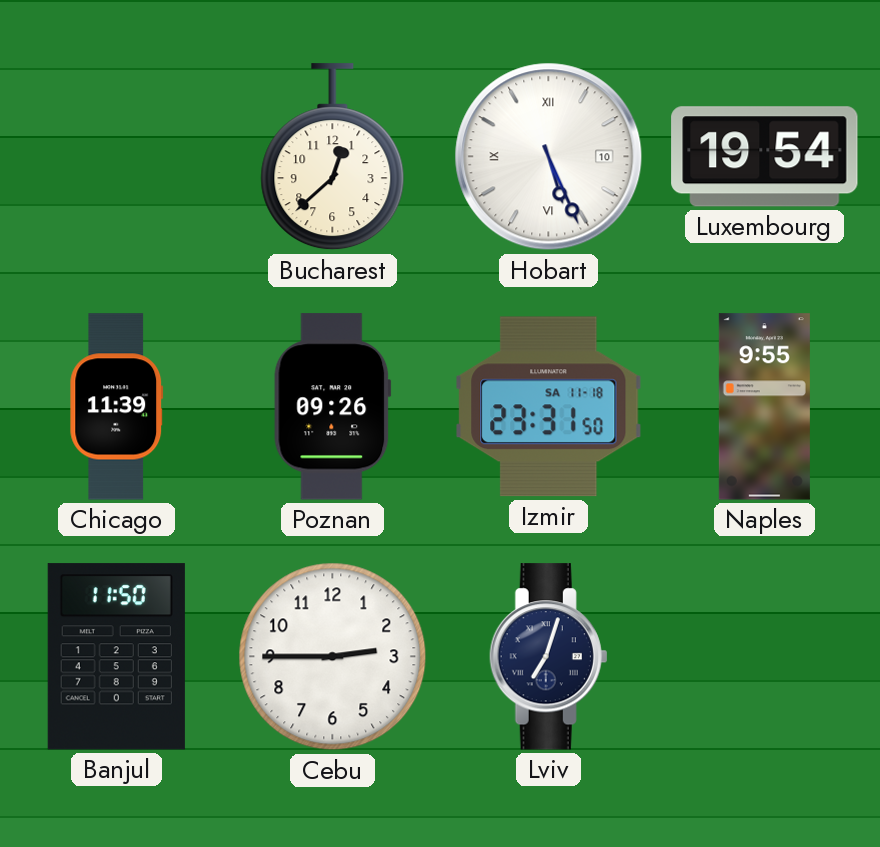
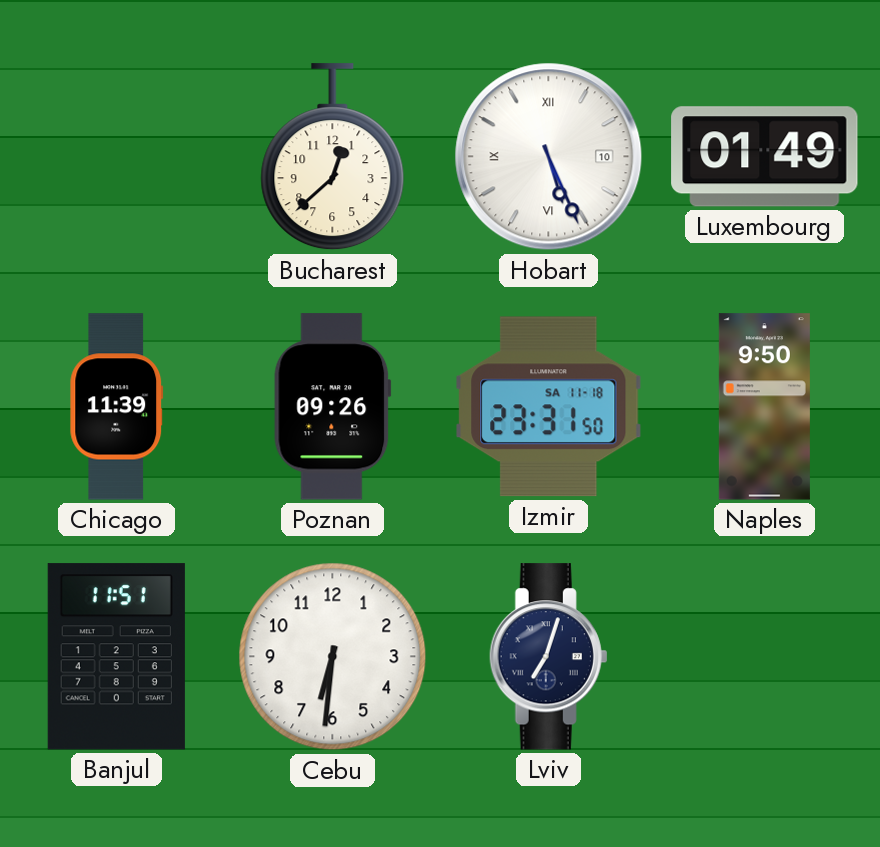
Luxembourg: 19:54 -> 01:49
Naples: 9:55 -> 9:50
Banjul: 11:50 -> 11:51
Cebu: 2:45 -> 6:31
